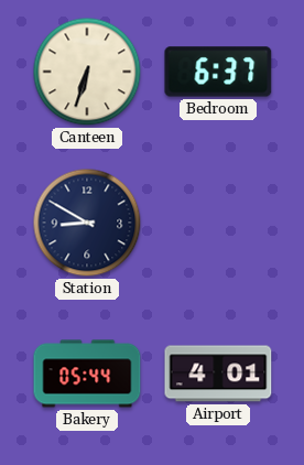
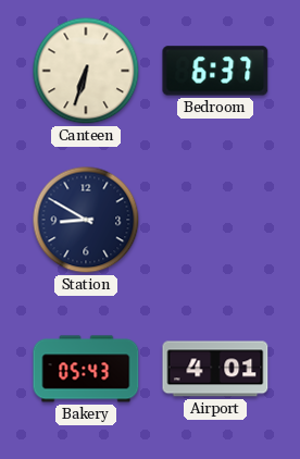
Bakery: 05:44 -> 05:43
